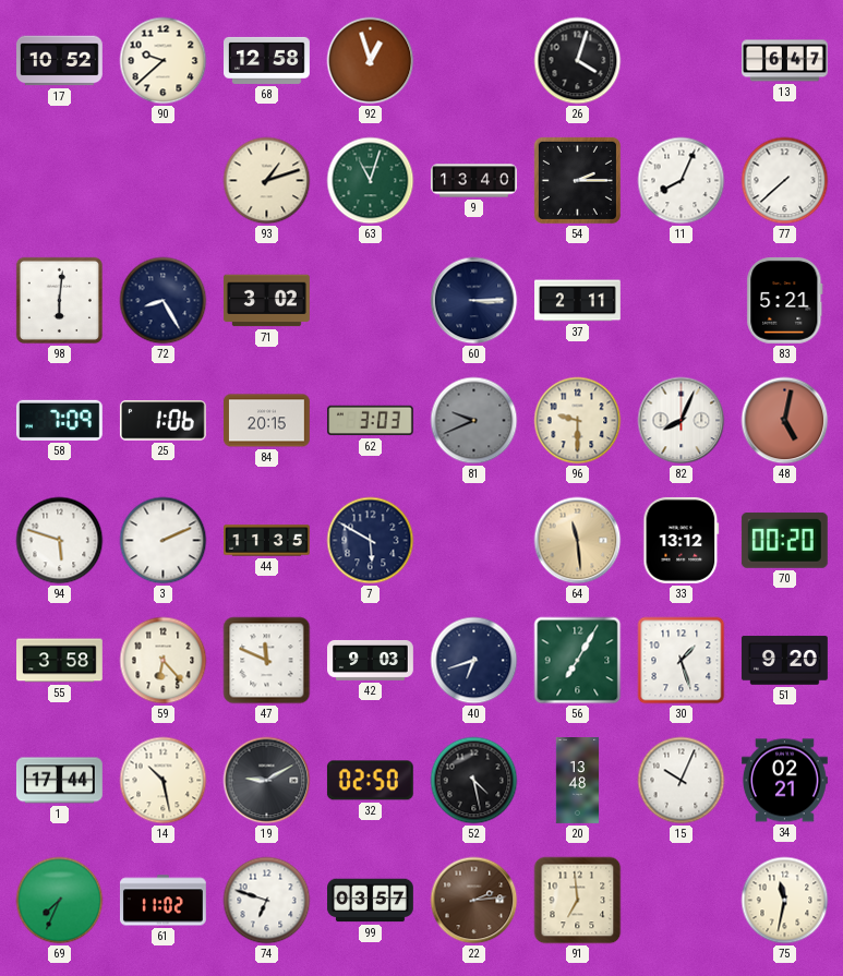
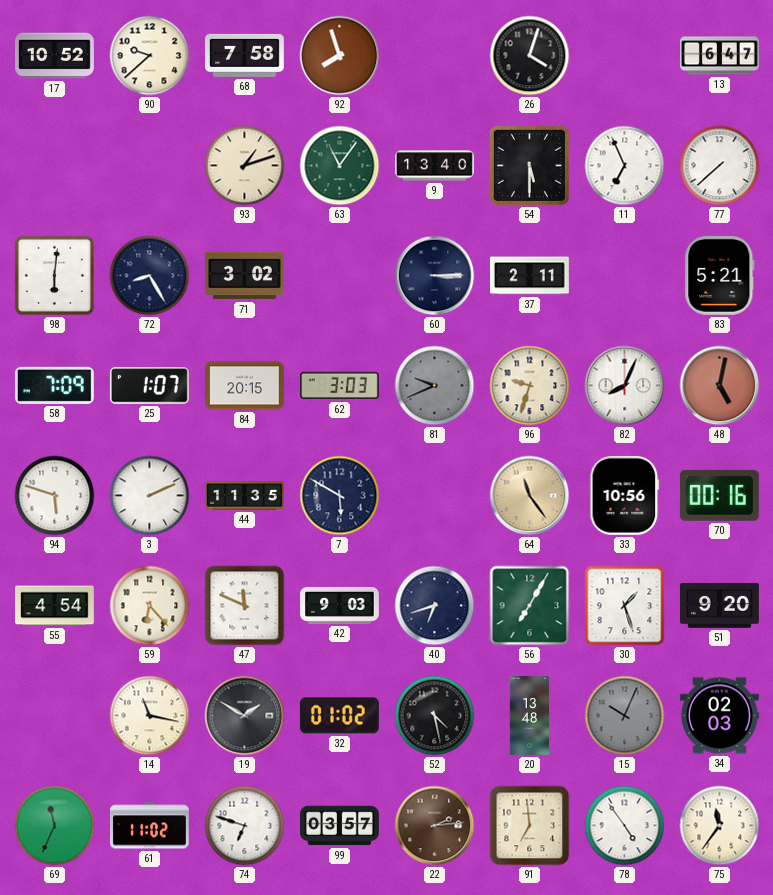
68: 12:58 -> 7:58
92: 12:57 -> 7:57
63: 11:03 -> 11:06
54: 2:15 -> 5:30
11: 8:04 -> 6:56
25: 1:06 -> 1:07
96: 9:30 -> 9:33
64: 11:29 -> 11:24
33: 13:12 -> 10:56
70: 00:20 -> 00:16
55: 3:58 -> 4:54
1: 17:44 -> none
14: 10:28 -> 11:17
19: 9:10 -> 1:50
32: 02:50 -> 01:02
15 dial: white -> grey
34: 02:21 -> 02:03
69: 7:34 -> 11:34
78: none -> 4:54
75: 11:32 -> 11:36
